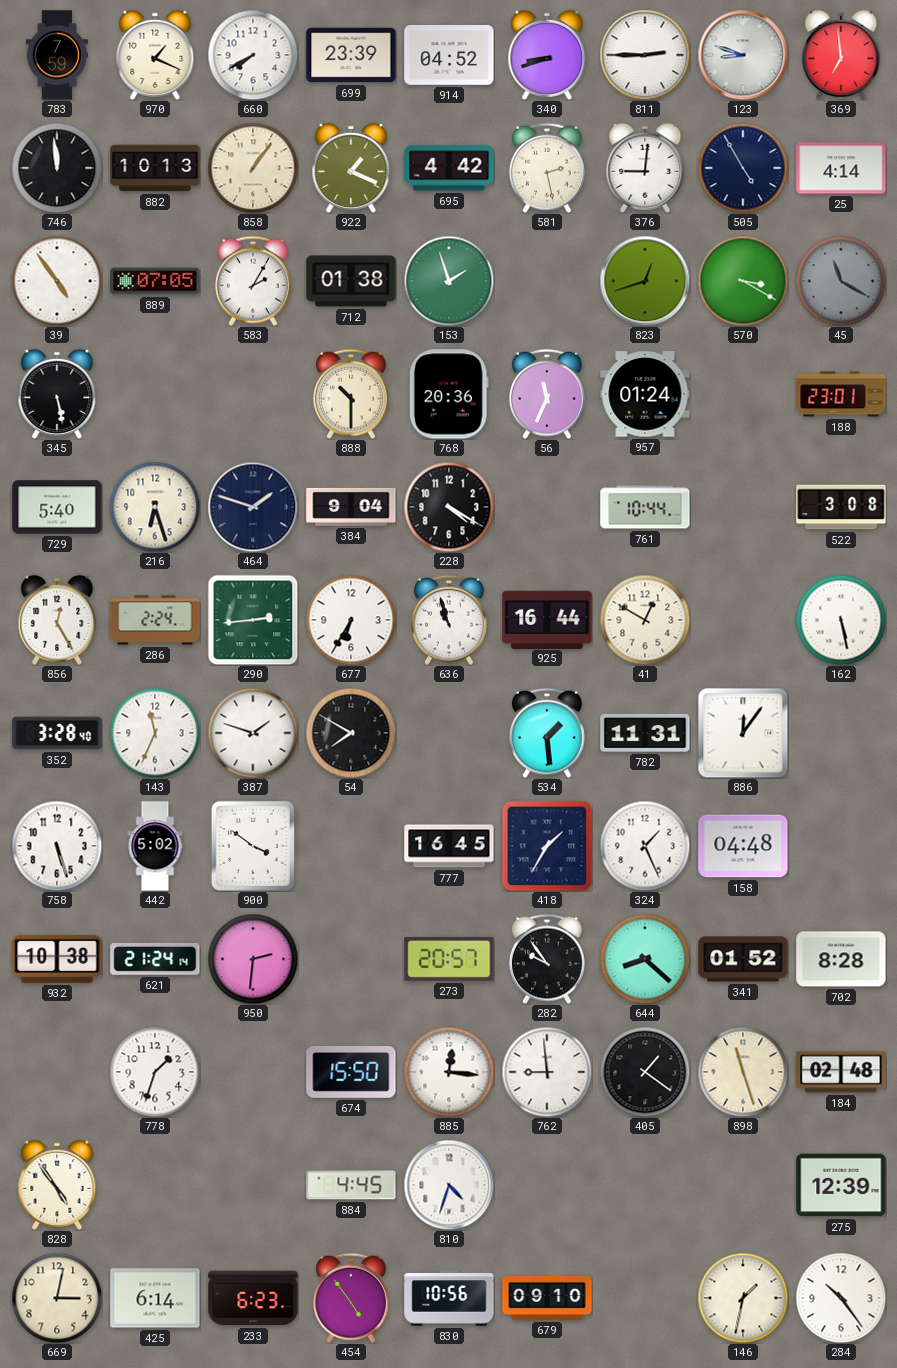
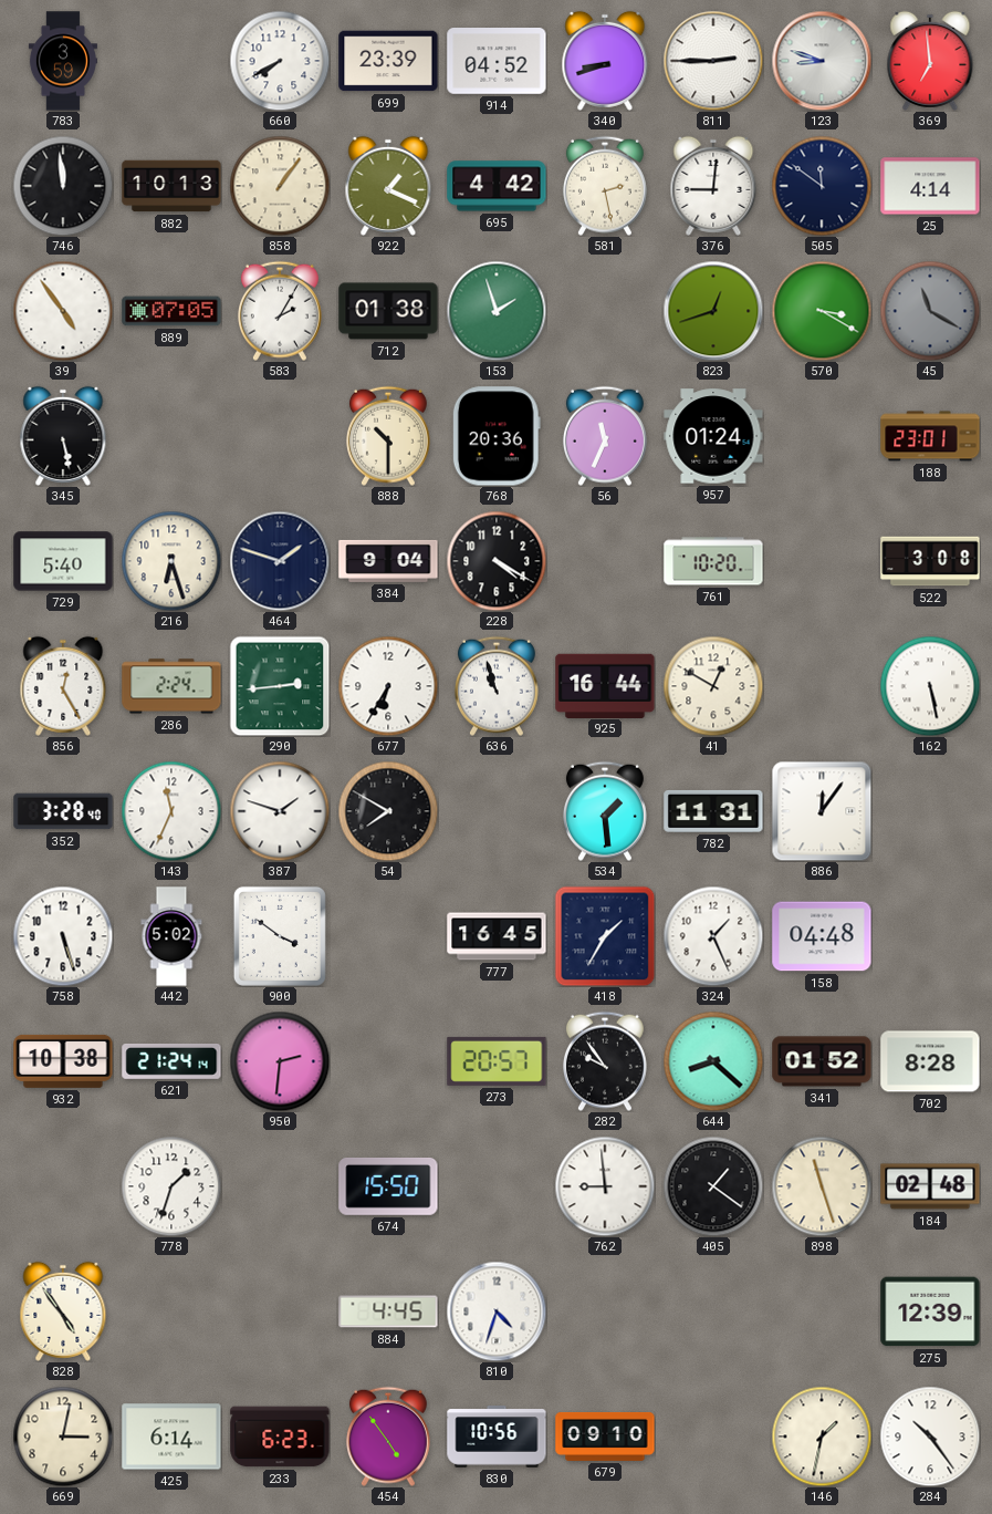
783: 7:59 -> 3:59
970: 1:19 -> none
505: 4:55 -> 11:51
761: 10:44 -> 10:20
885: 12:16 -> none
